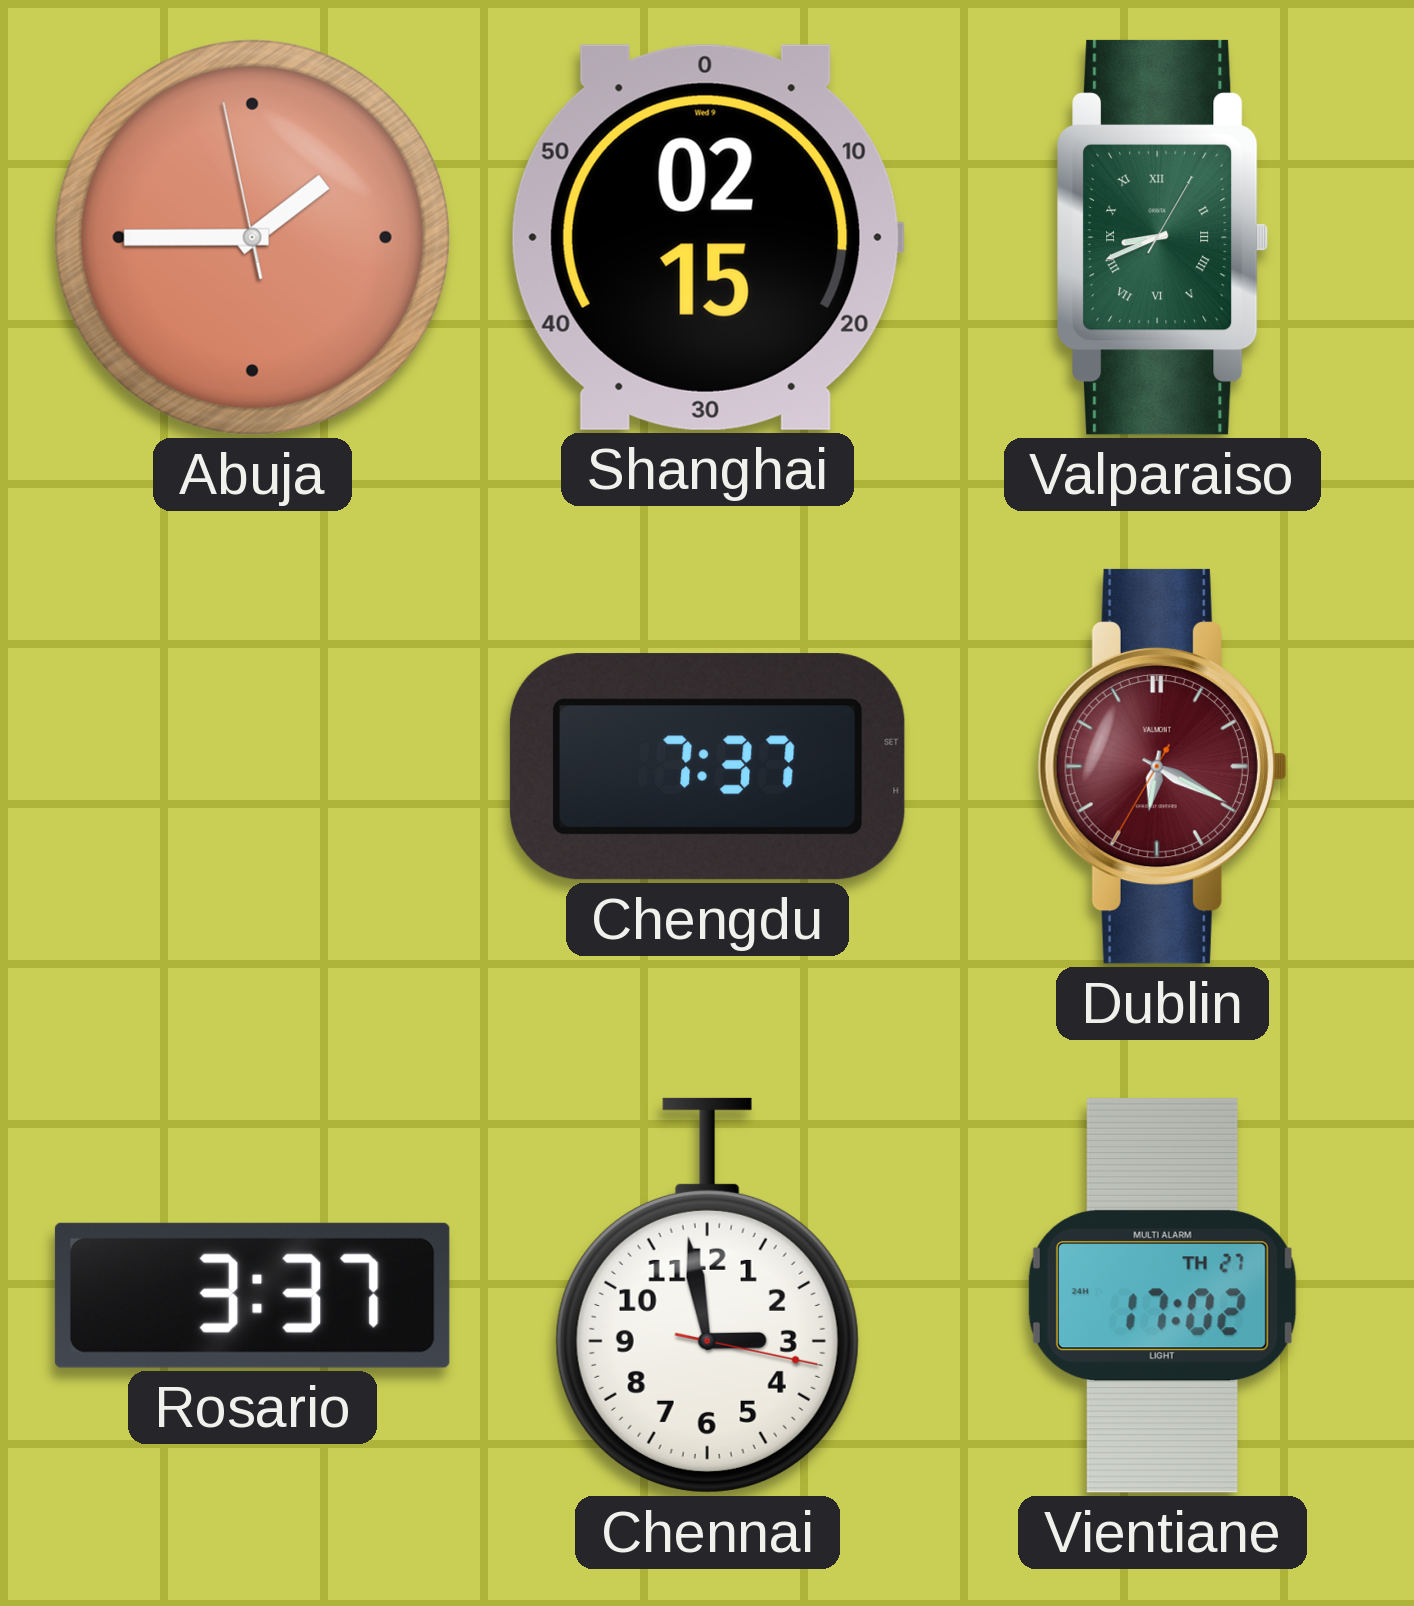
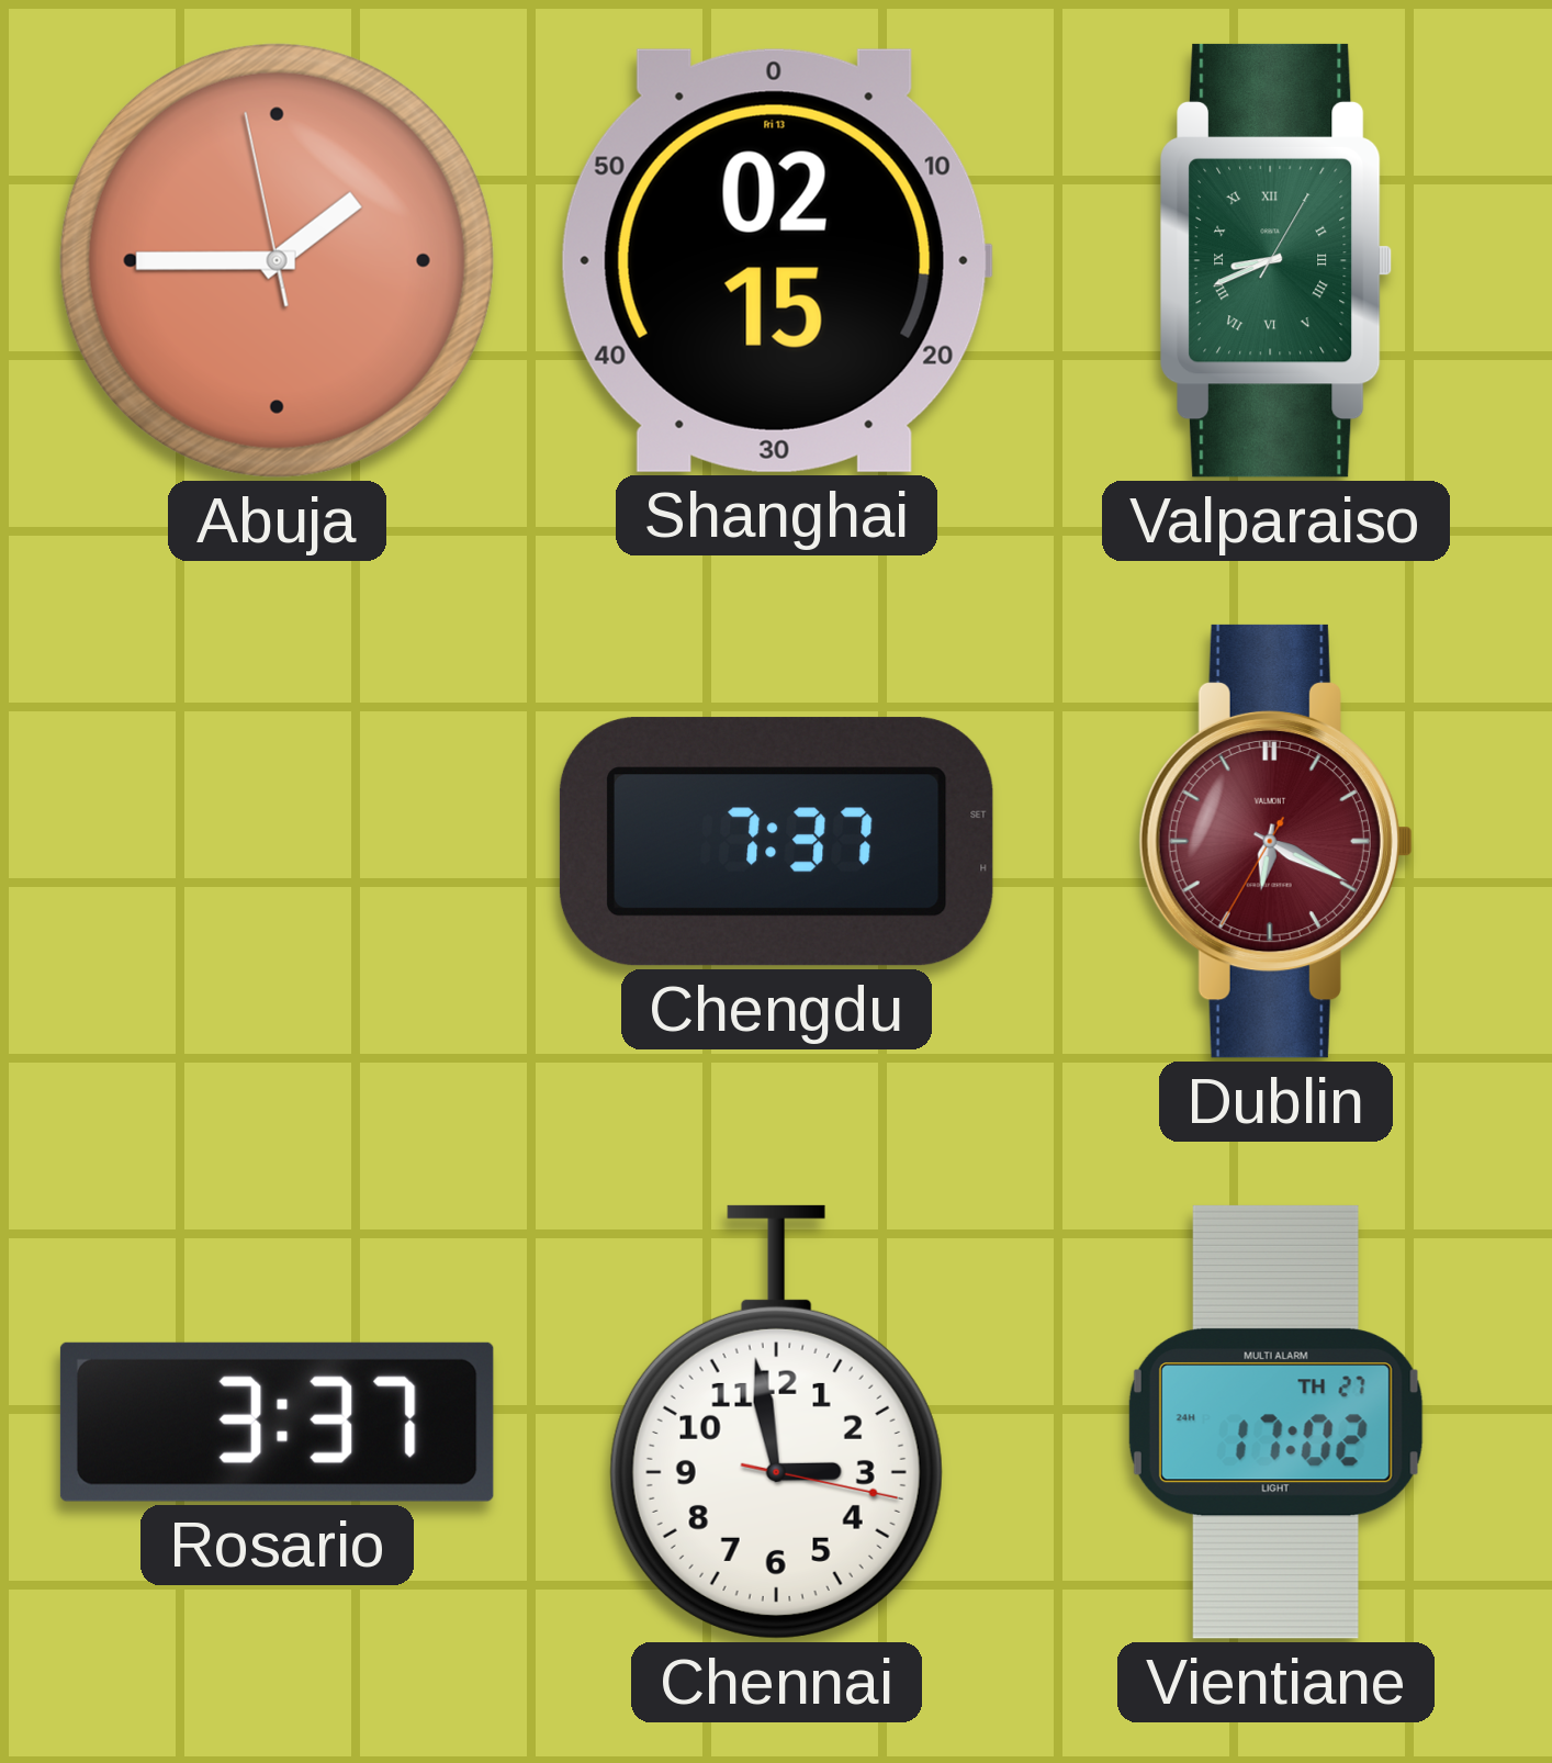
Shanghai date: Wed 9 -> Fri 13
